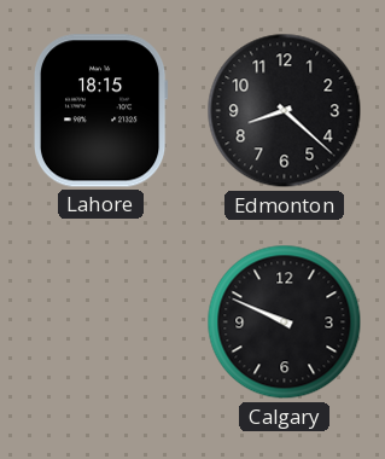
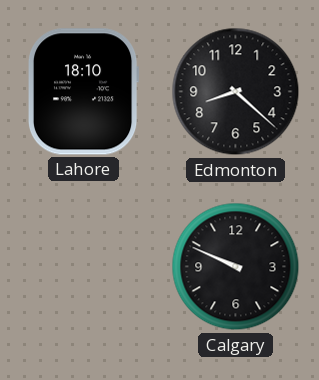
Lahore: 18:15 -> 18:10
